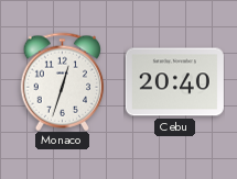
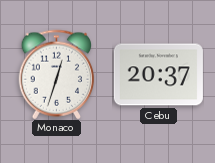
Cebu: 20:40 -> 20:37
